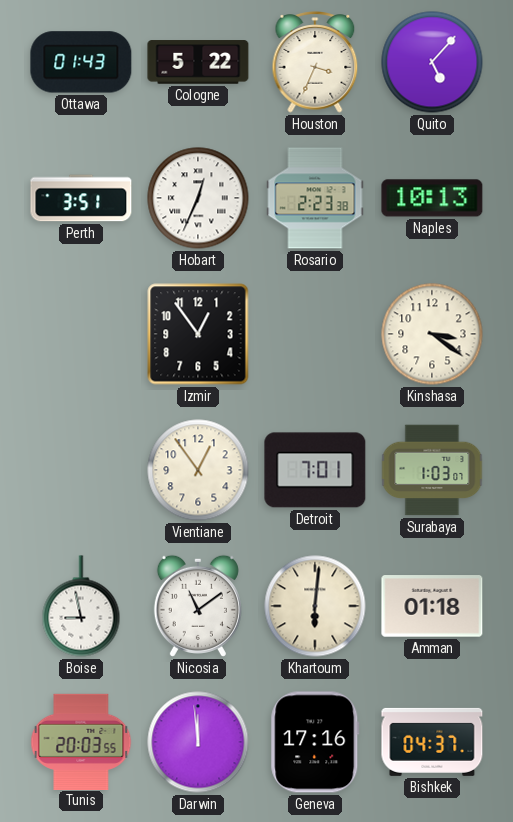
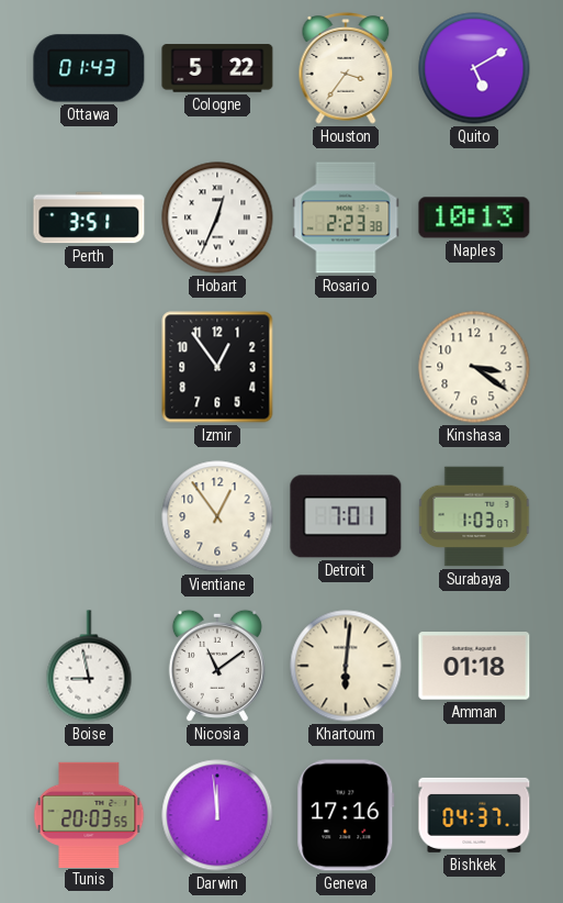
Houston: 3:34 -> 3:36
Quito: 5:07 -> 5:10
